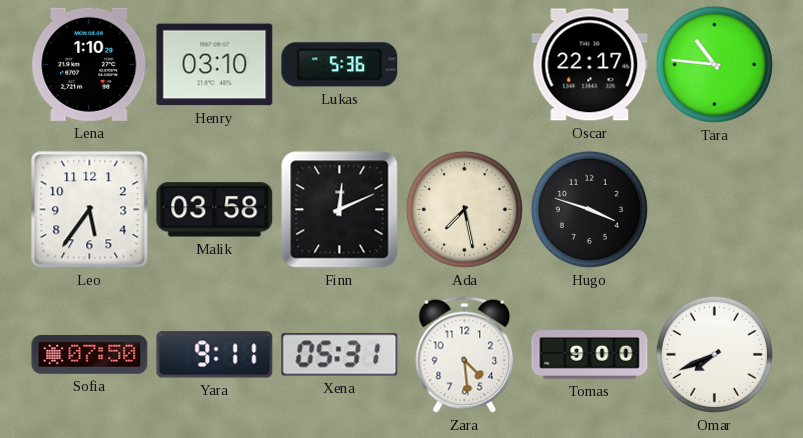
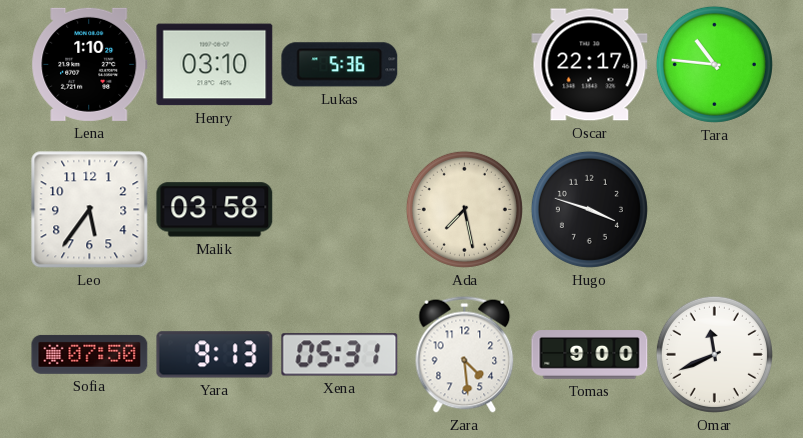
Finn: 12:11 -> none
Yara: 9:11 -> 9:13
Omar: 7:41 -> 11:41
